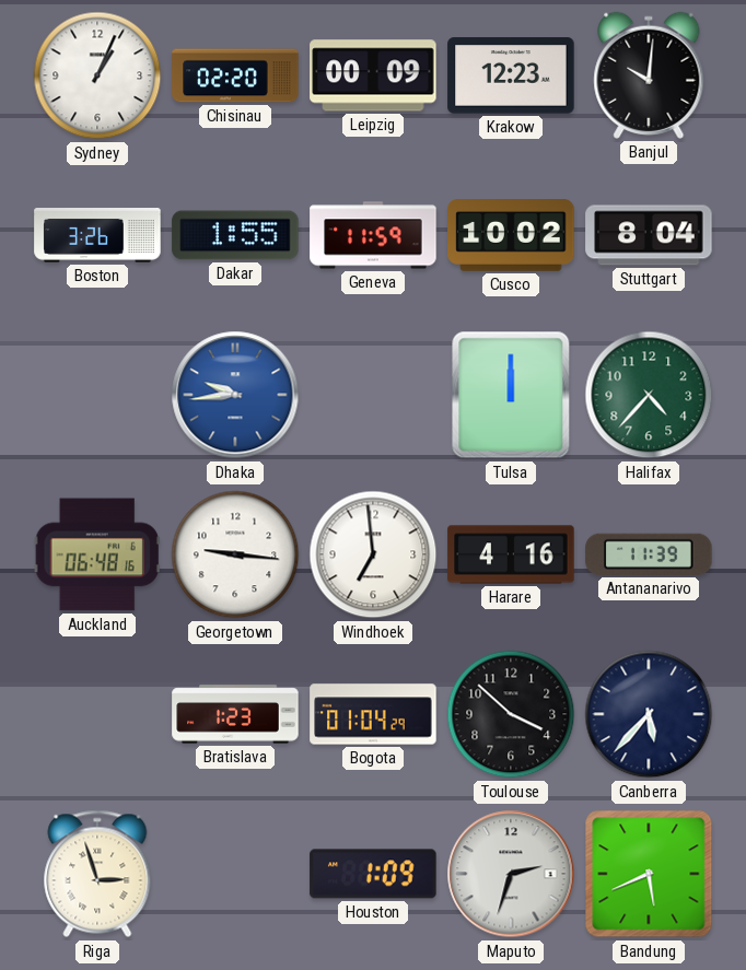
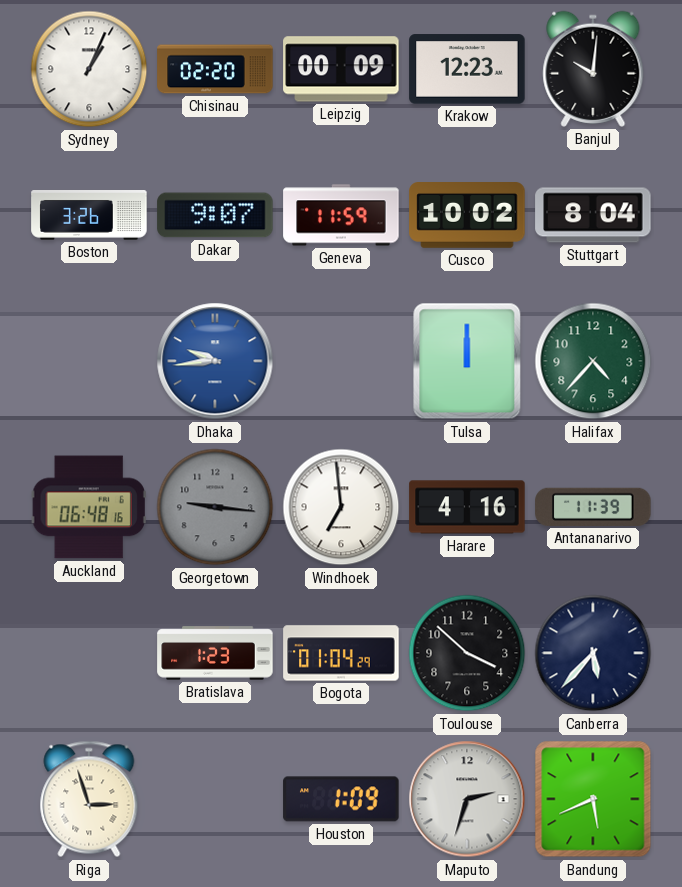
Dakar: 1:55 -> 9:07
Georgetown dial: white -> grey
